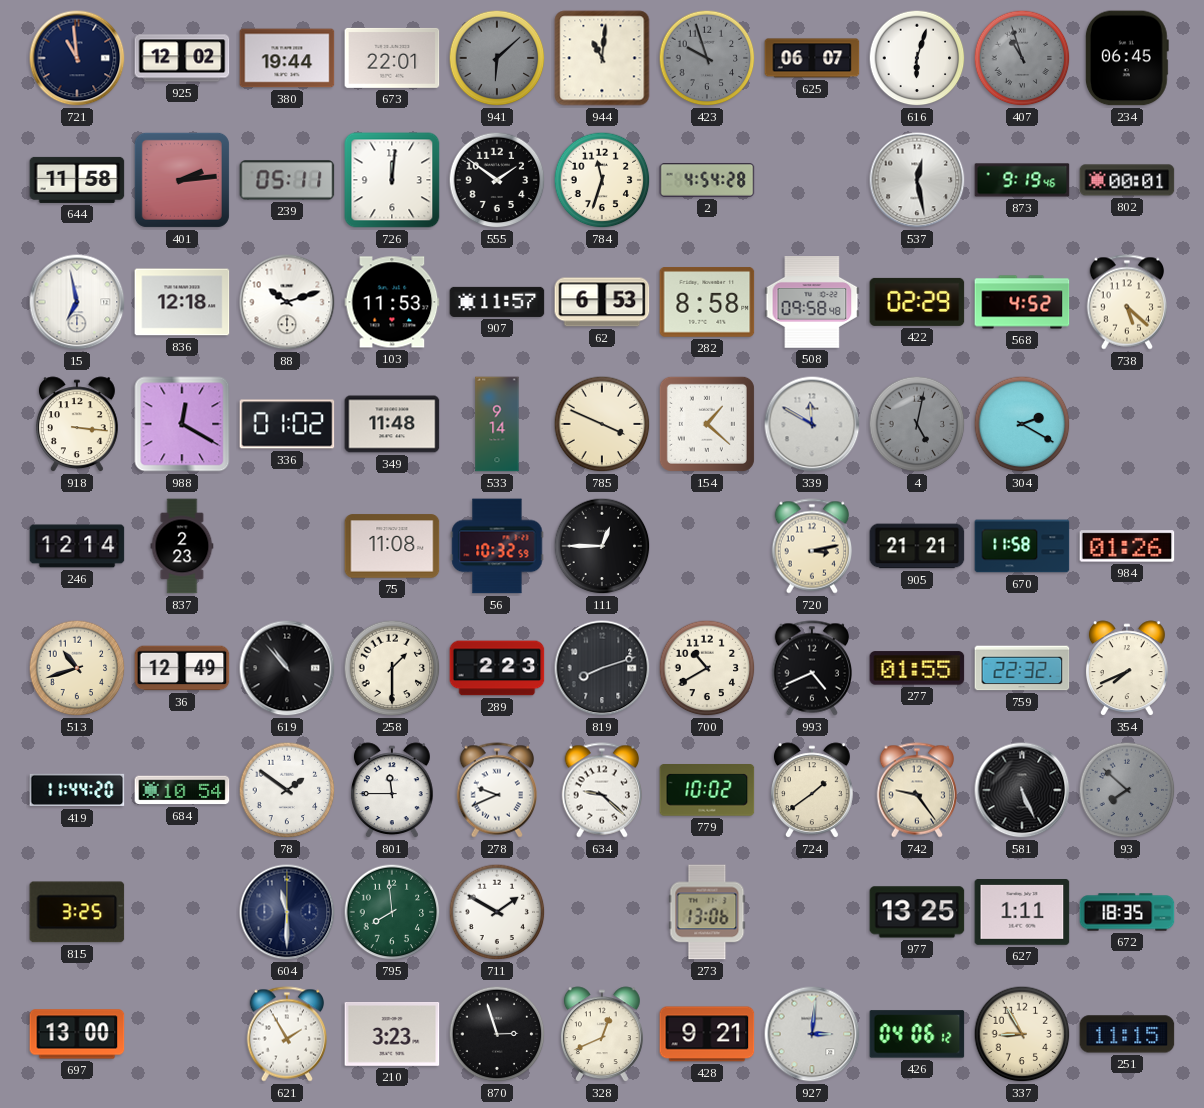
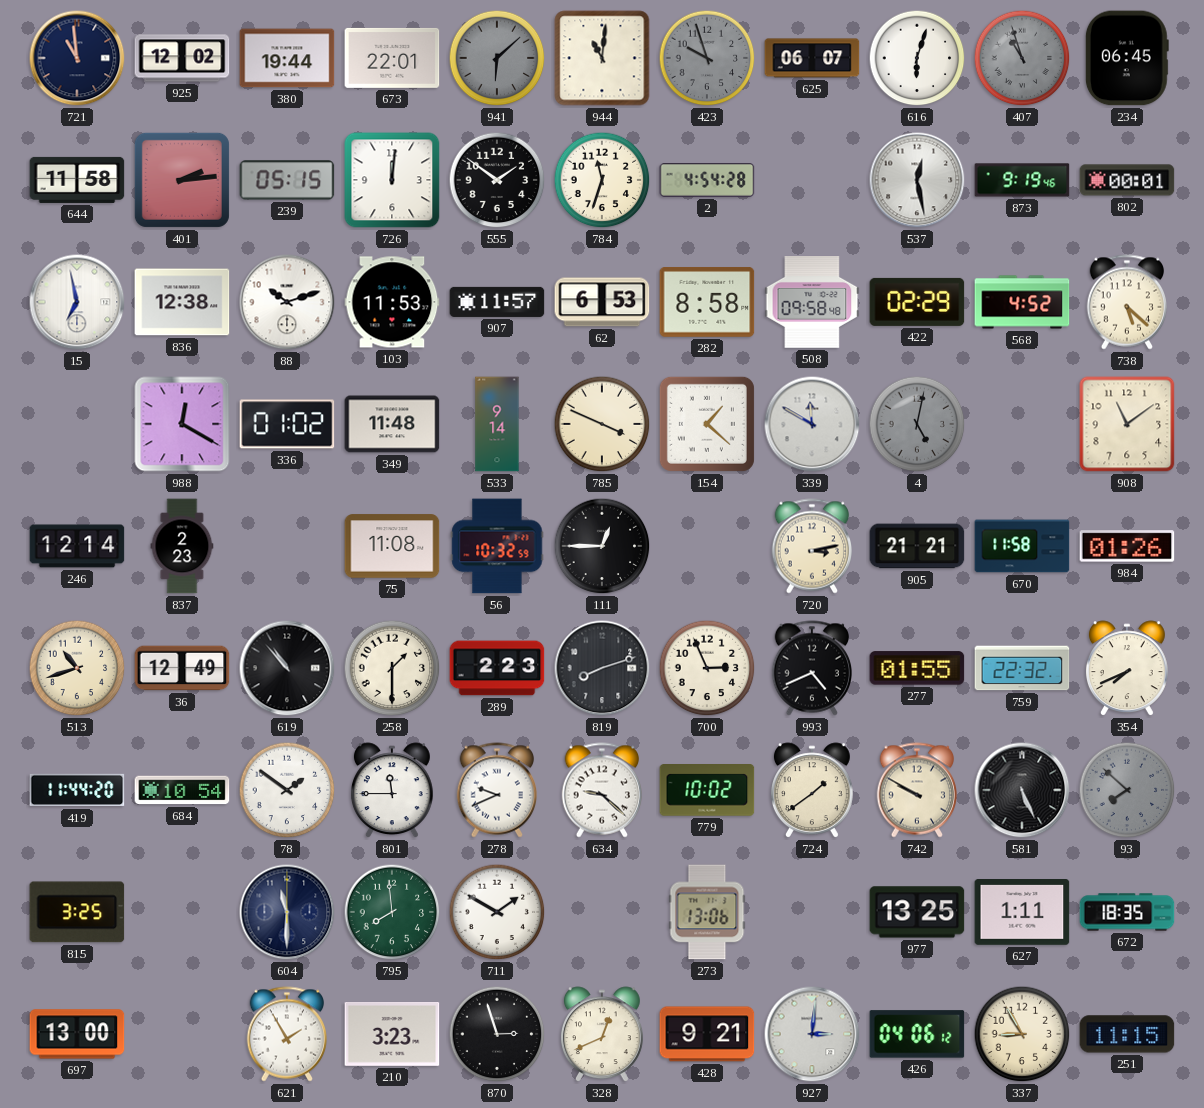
239: 05:11 -> 05:15
836: 12:18 -> 12:38
918: 3:16 -> none
304: 2:20 -> none
908: none -> 11:09
700: 10:40 -> 2:56
742: 9:24 -> 9:50
